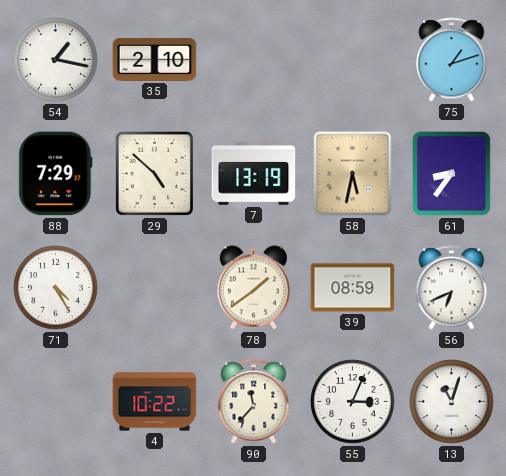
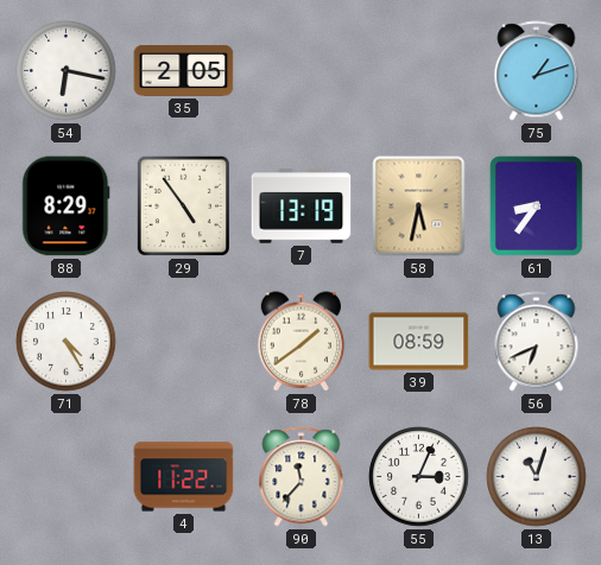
54: 1:17 -> 6:17
35: 2:10 -> 2:05
88: 7:29 -> 8:29
29: 4:52 -> 4:54
4: 10:22 -> 11:22
